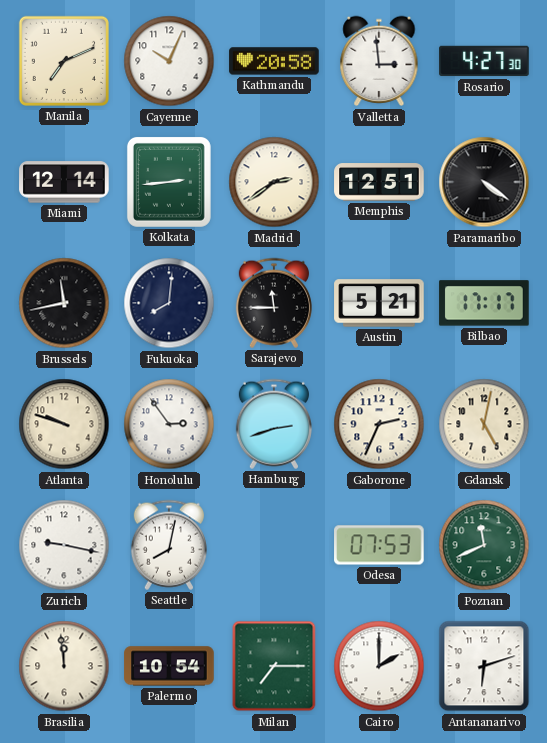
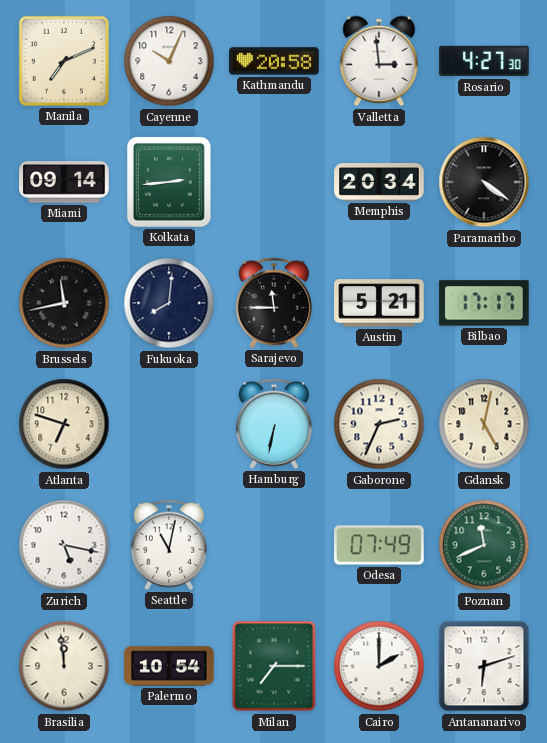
Miami: 12:14 -> 09:14
Madrid: 2:39 -> none
Memphis: 12:51 -> 20:34
Atlanta: 9:48 -> 6:48
Honolulu: 2:54 -> none
Hamburg: 2:42 -> 6:32
Zurich: 9:17 -> 5:17
Seattle: 8:02 -> 11:02
Odesa: 07:53 -> 07:49
